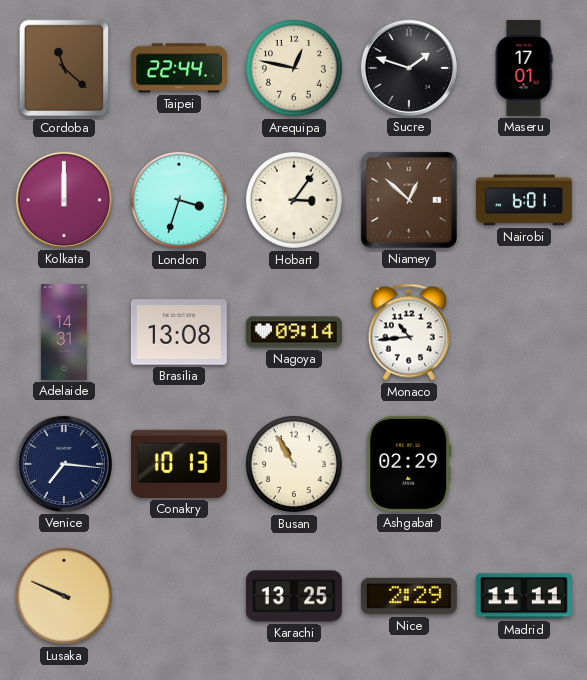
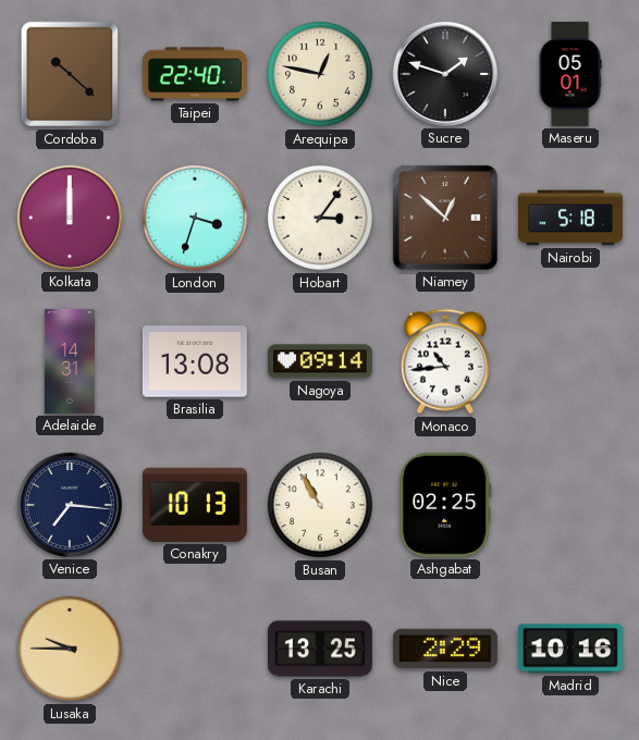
Cordoba: 11:22 -> 10:22
Taipei: 22:44 -> 22:40
Maseru: 17:01 -> 05:01
Nairobi: 6:01 -> 5:18
Ashgabat: 02:29 -> 02:25
Lusaka: 9:49 -> 9:45
Madrid: 11:11 -> 10:16
